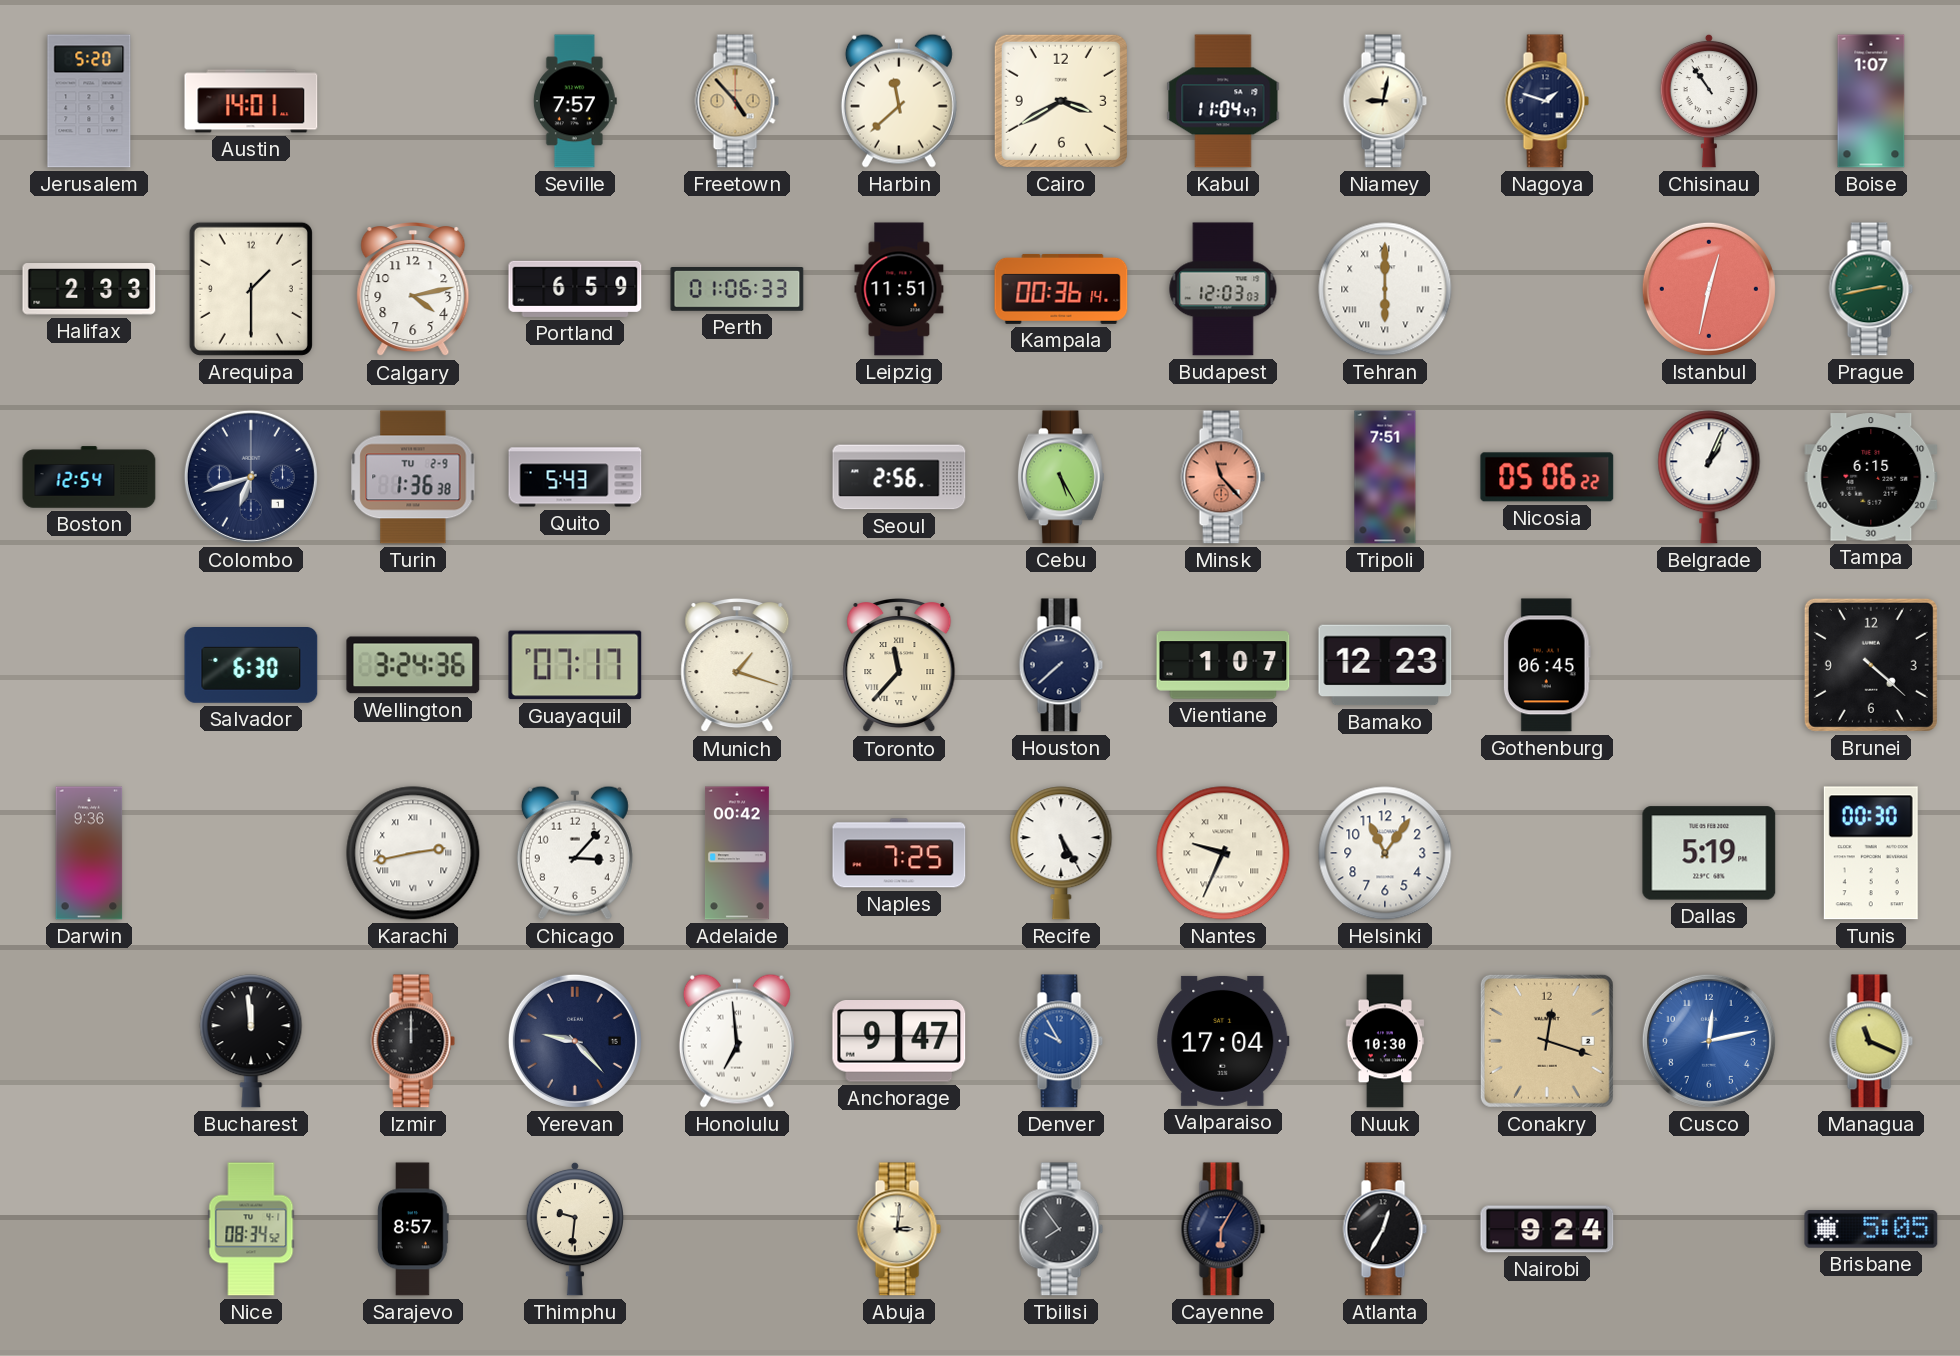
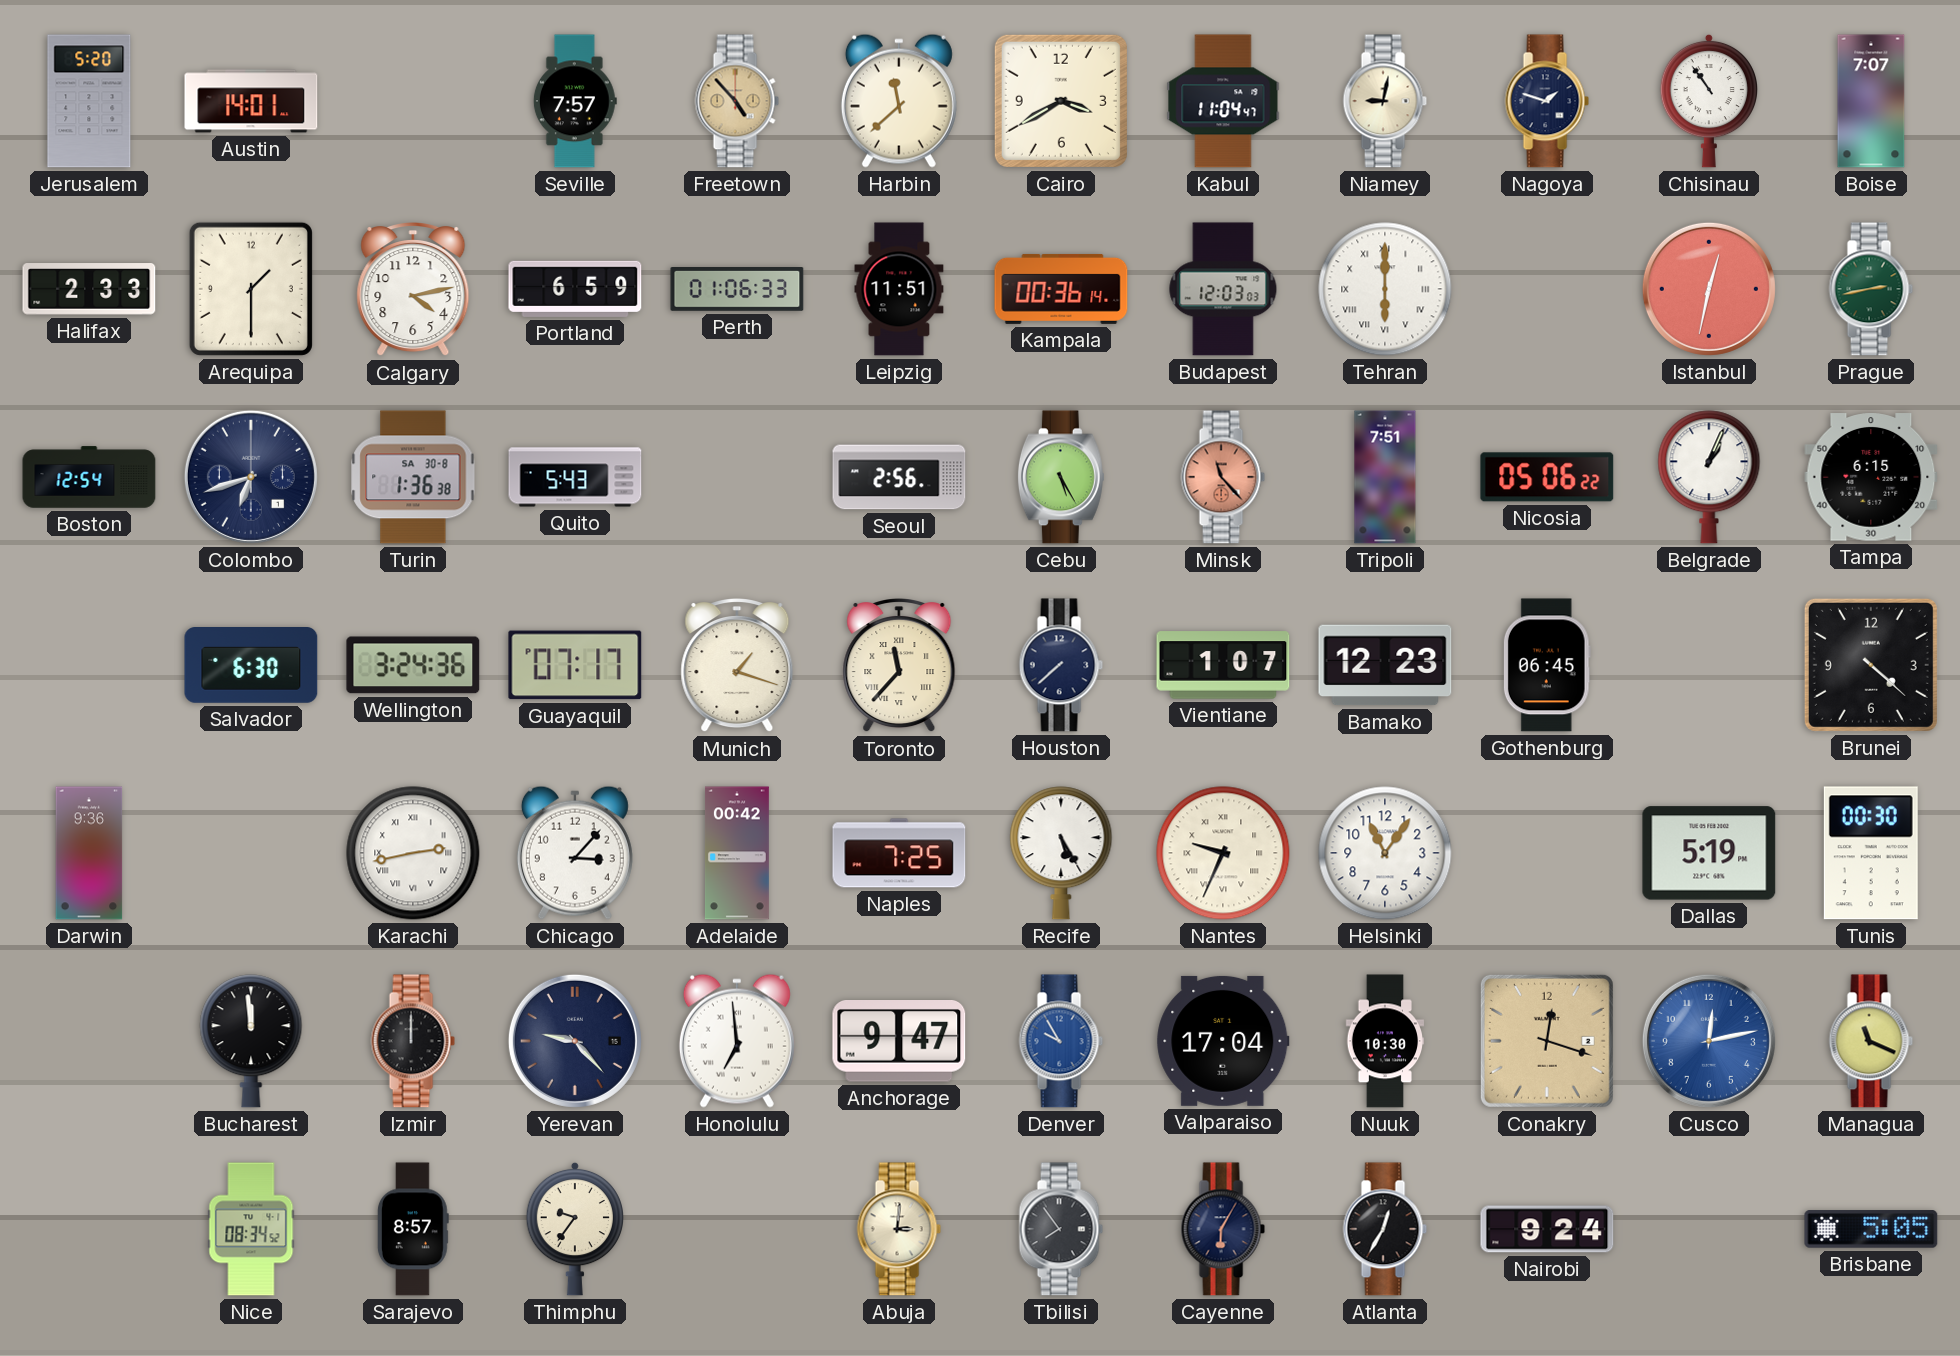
Boise: 1:07 -> 7:07
Turin date: TU 2-9 -> SA 30-8
Thimphu: 9:31 -> 9:36
